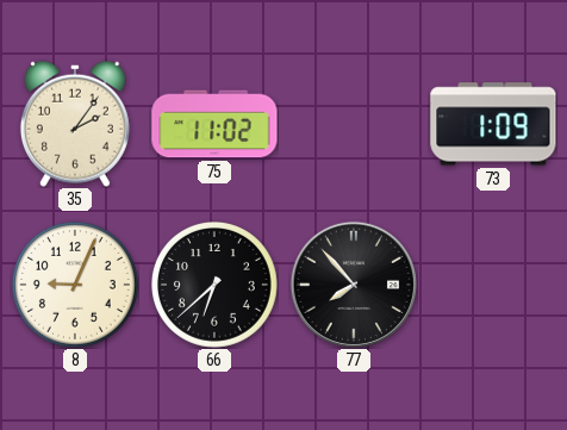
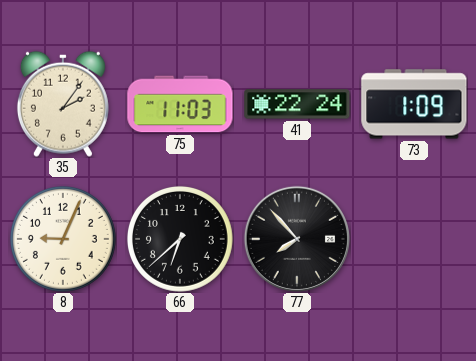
75: 11:02 -> 11:03
41: none -> 22:24
